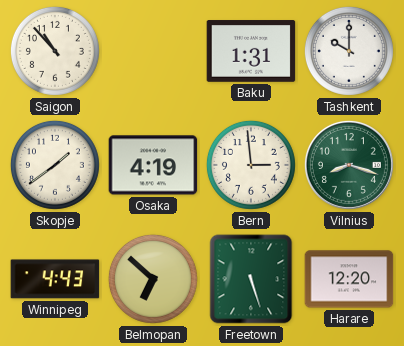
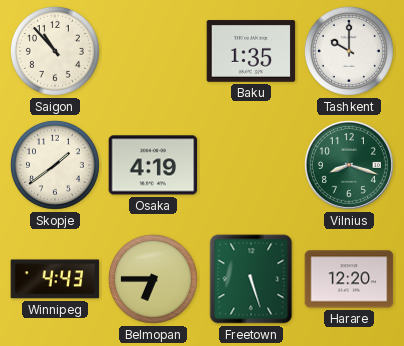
Baku: 1:31 -> 1:35
Bern: 2:59 -> none
Belmopan: 6:52 -> 6:45
